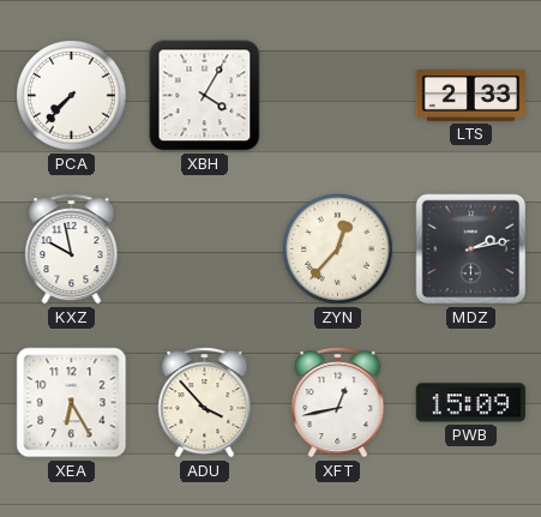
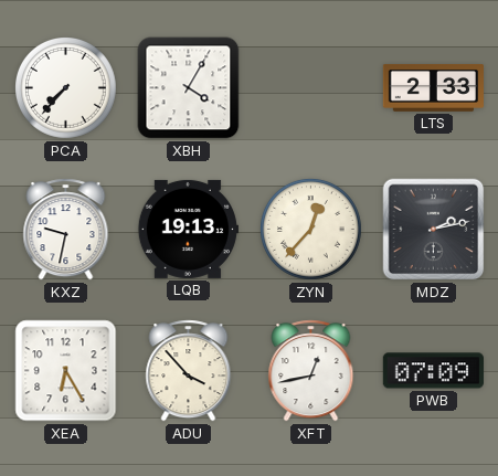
KXZ: 9:58 -> 9:32
LQB: none -> 19:13
PWB: 15:09 -> 07:09
